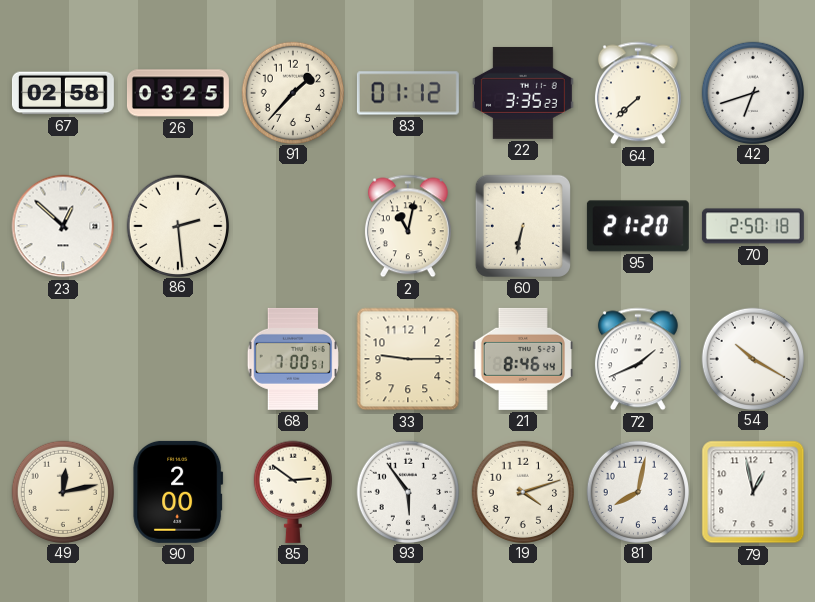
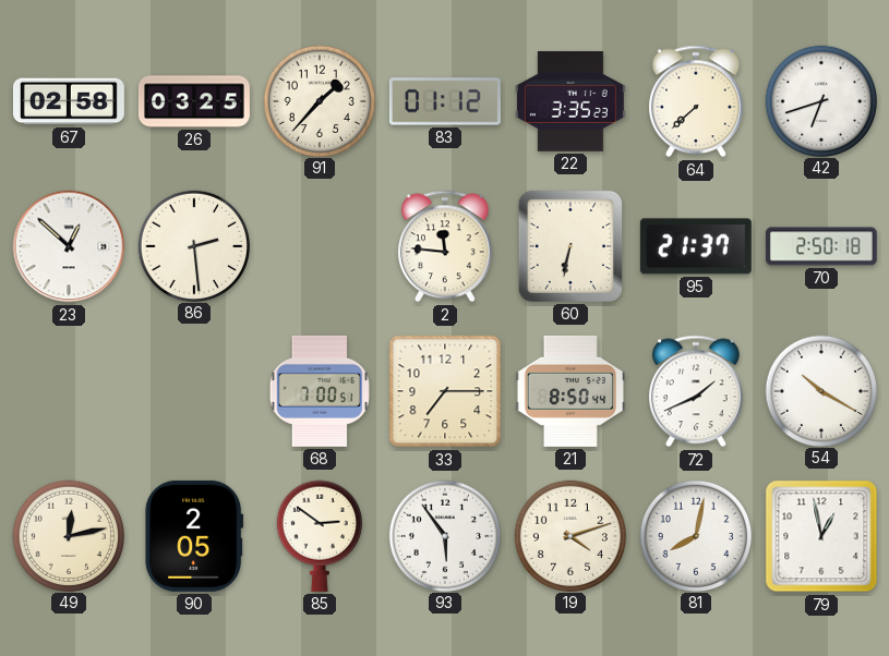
2: 11:02 -> 11:46
95: 21:20 -> 21:37
33: 9:15 -> 7:15
21: 8:46 -> 8:50
90: 2:00 -> 2:05
